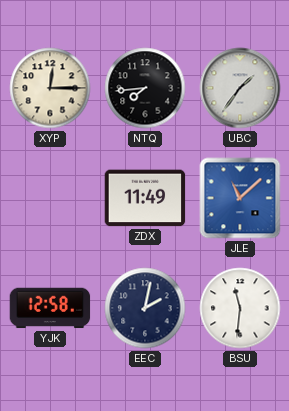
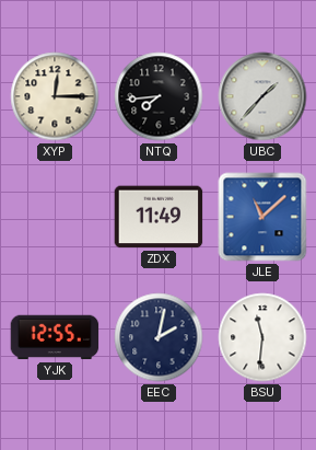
UBC: 1:36 -> 1:37
YJK: 12:58 -> 12:55
